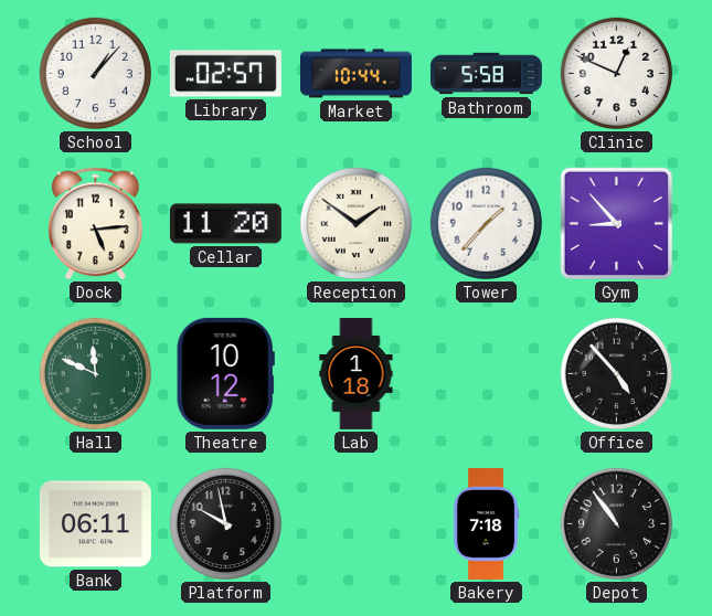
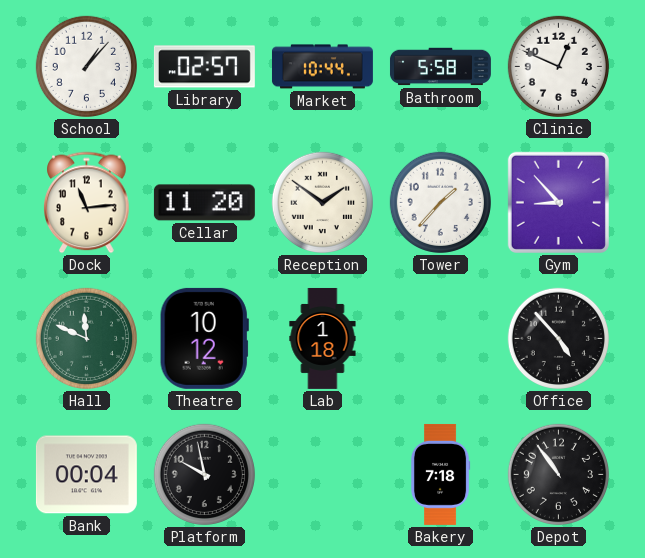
Dock: 5:14 -> 11:14
Bank: 06:11 -> 00:04
